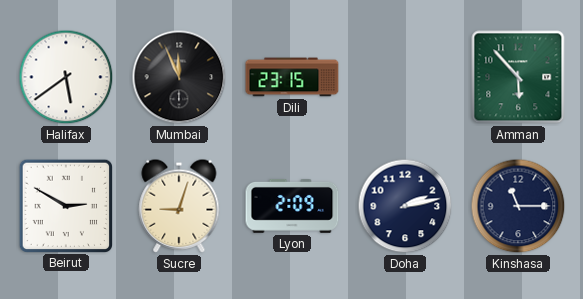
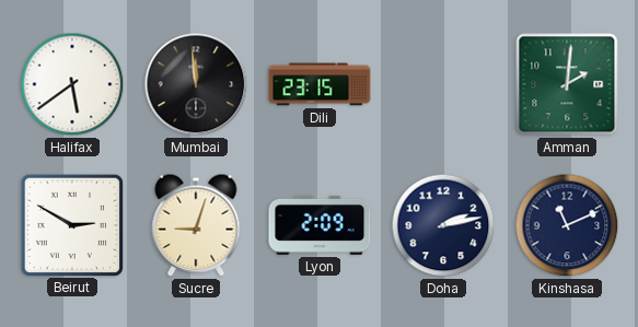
Mumbai: 11:56 -> 11:59
Amman: 5:53 -> 2:01
Kinshasa: 11:15 -> 11:11
